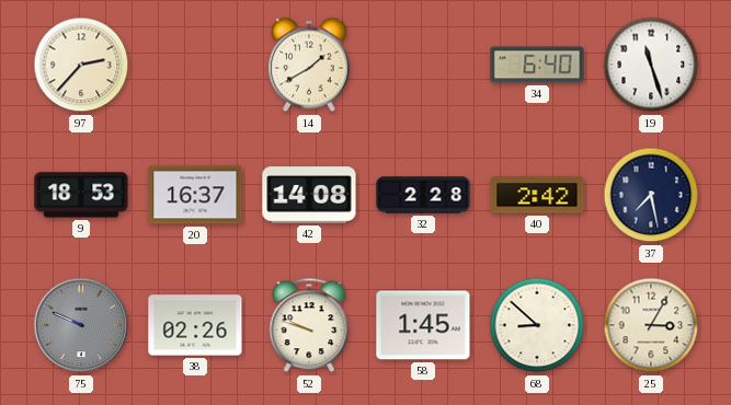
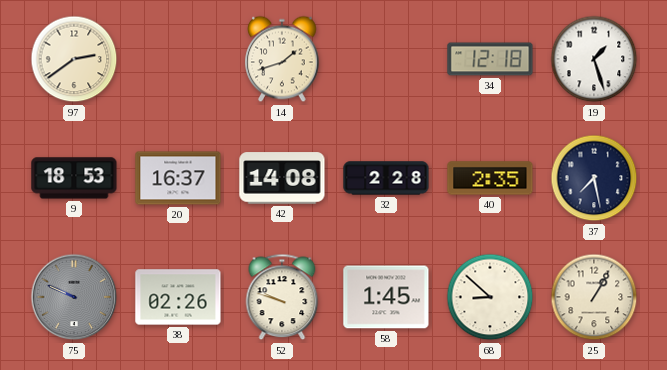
97: 2:37 -> 2:39
14: 1:40 -> 1:42
34: 6:40 -> 12:18
19: 11:27 -> 1:27
40: 2:42 -> 2:35
25: 3:05 -> 1:05
